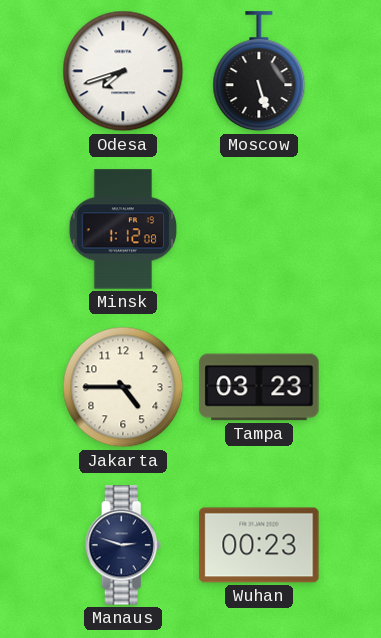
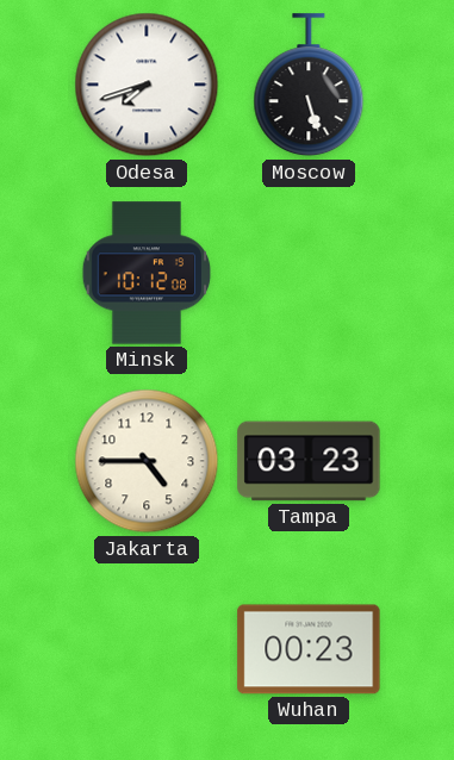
Minsk: 1:12 -> 10:12
Manaus: 2:48 -> none
